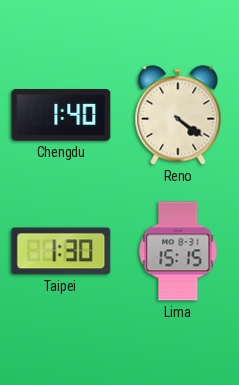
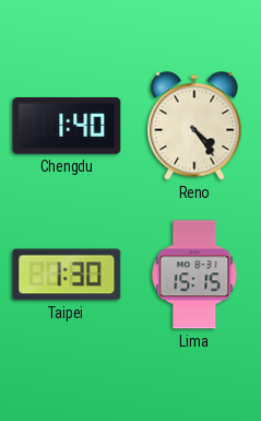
Reno: 4:21 -> 4:24
